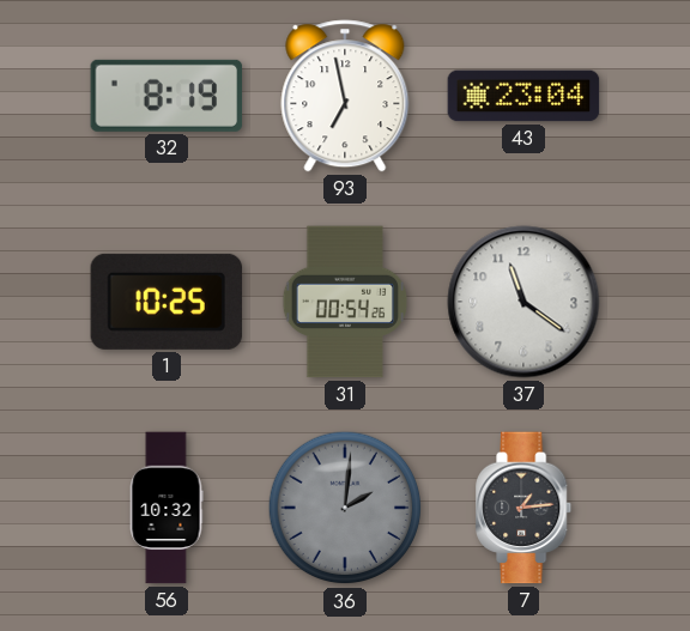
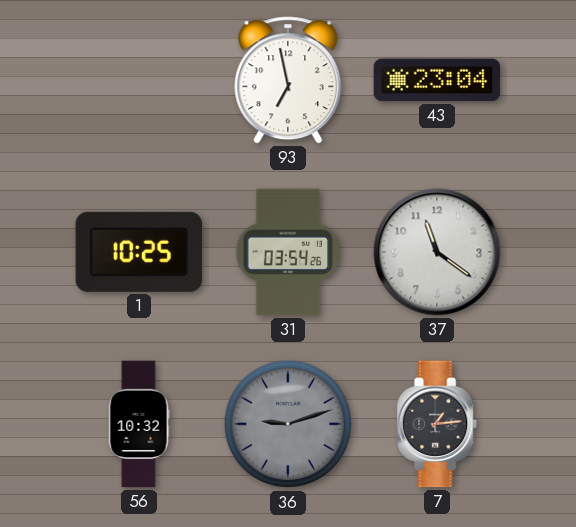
32: 8:19 -> none
31: 00:54 -> 03:54
36: 2:01 -> 9:12
